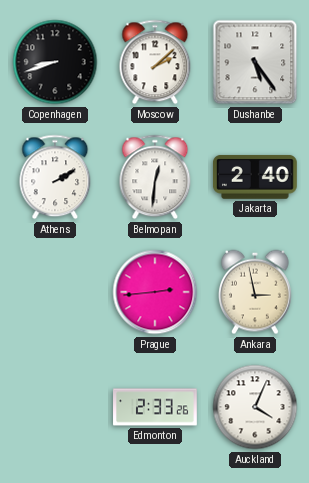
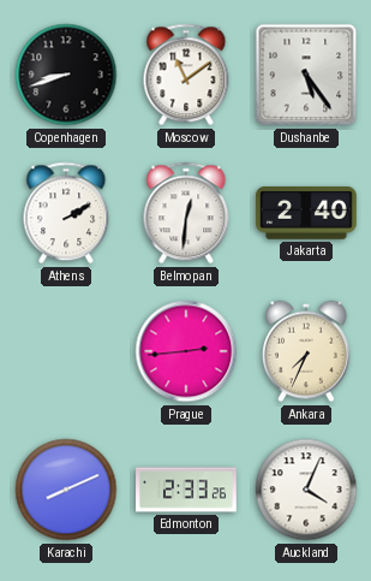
Moscow: 2:08 -> 11:09
Ankara: 2:58 -> 7:34
Karachi: none -> 8:11
